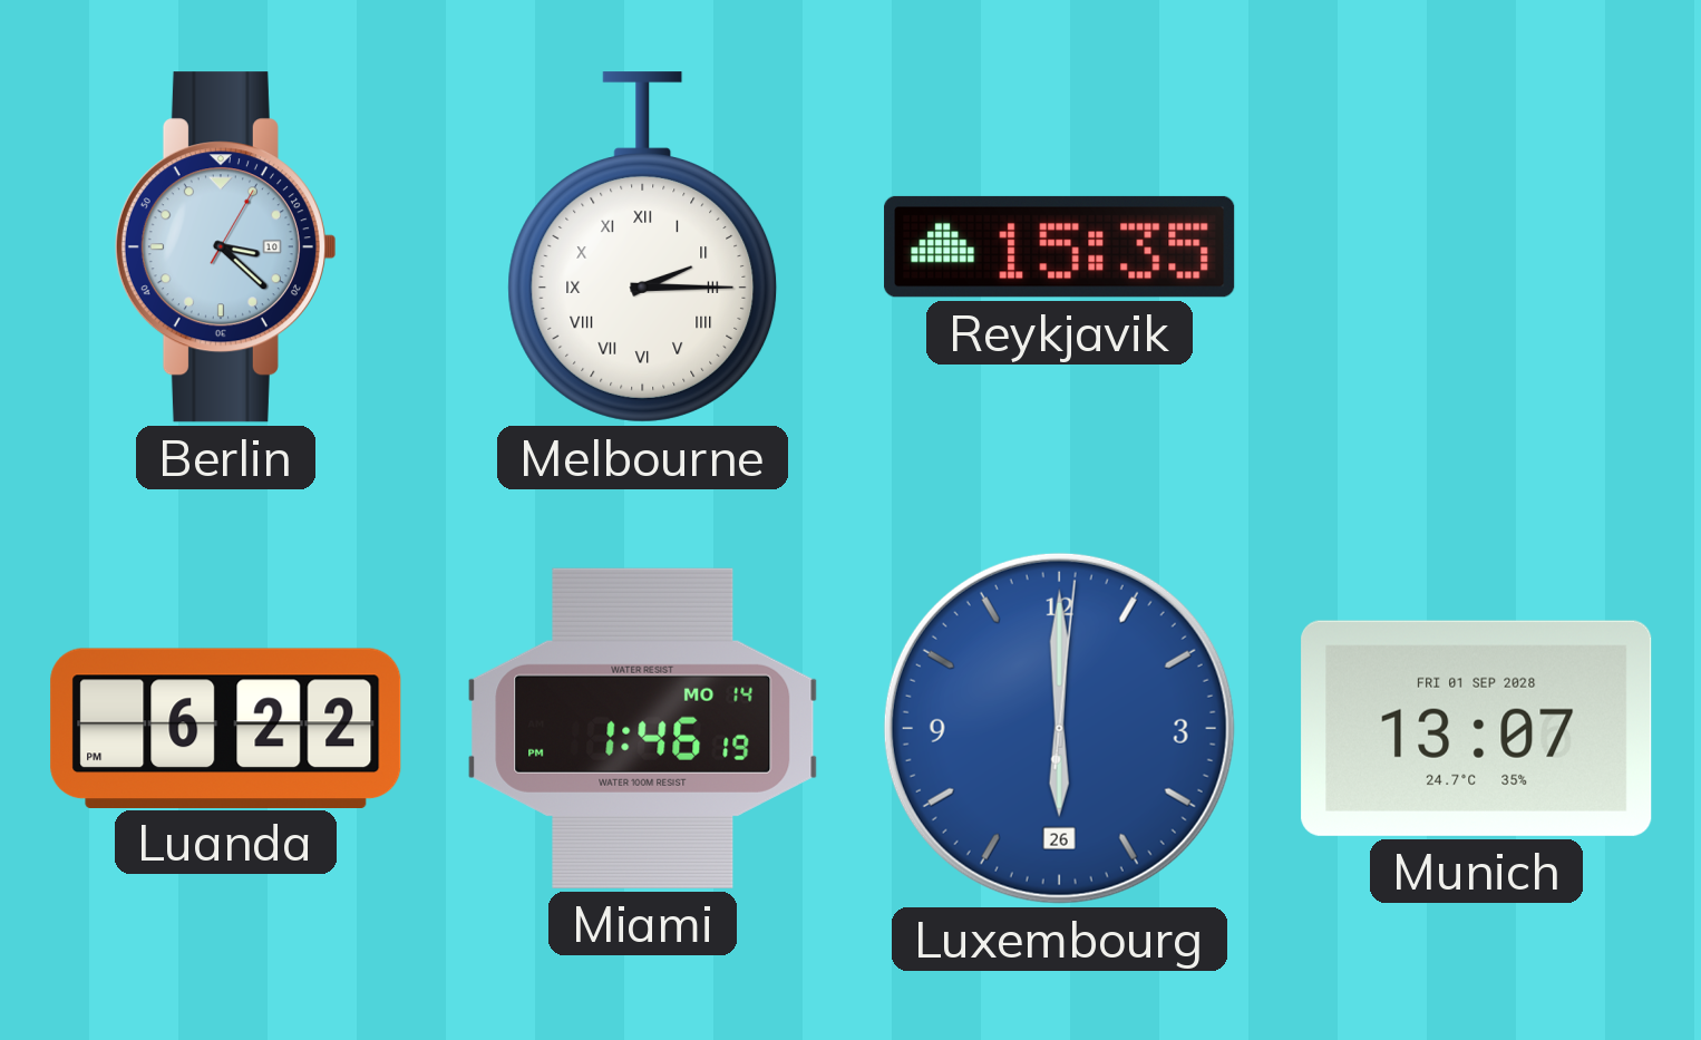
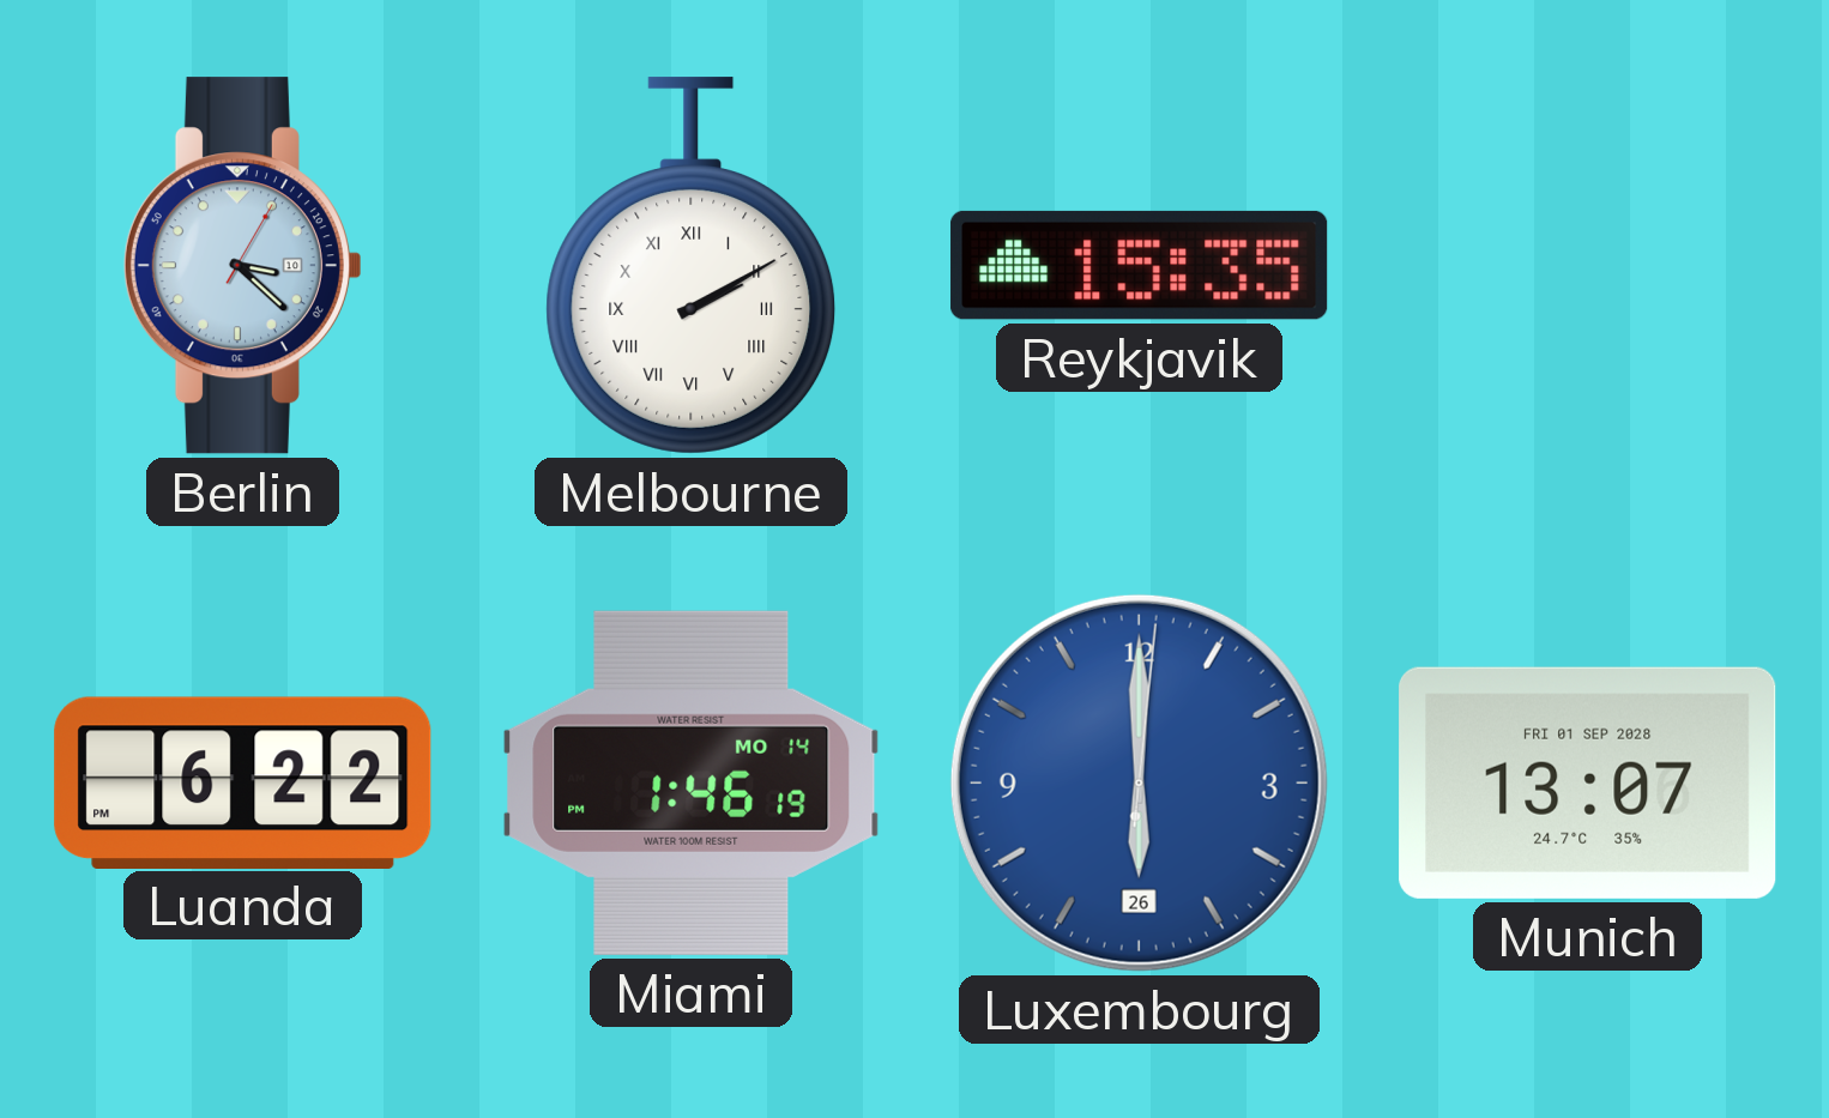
Melbourne: 2:15 -> 2:10
